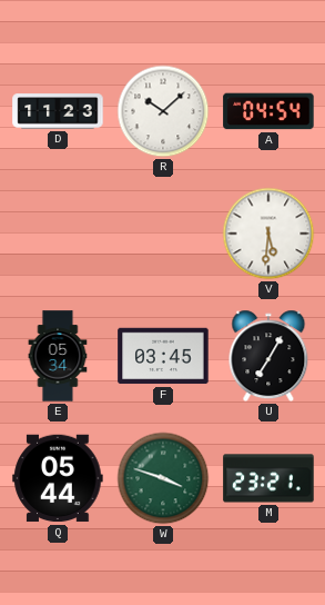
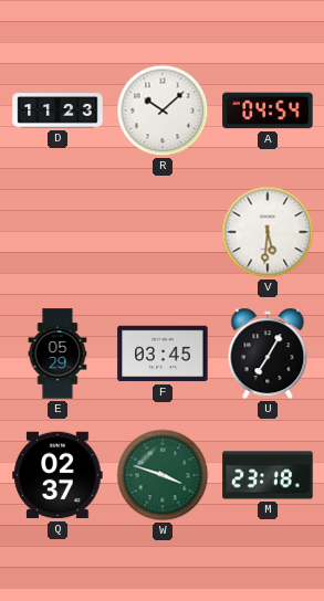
E: 05:34 -> 05:29
Q: 05:44 -> 02:37
M: 23:21 -> 23:18
